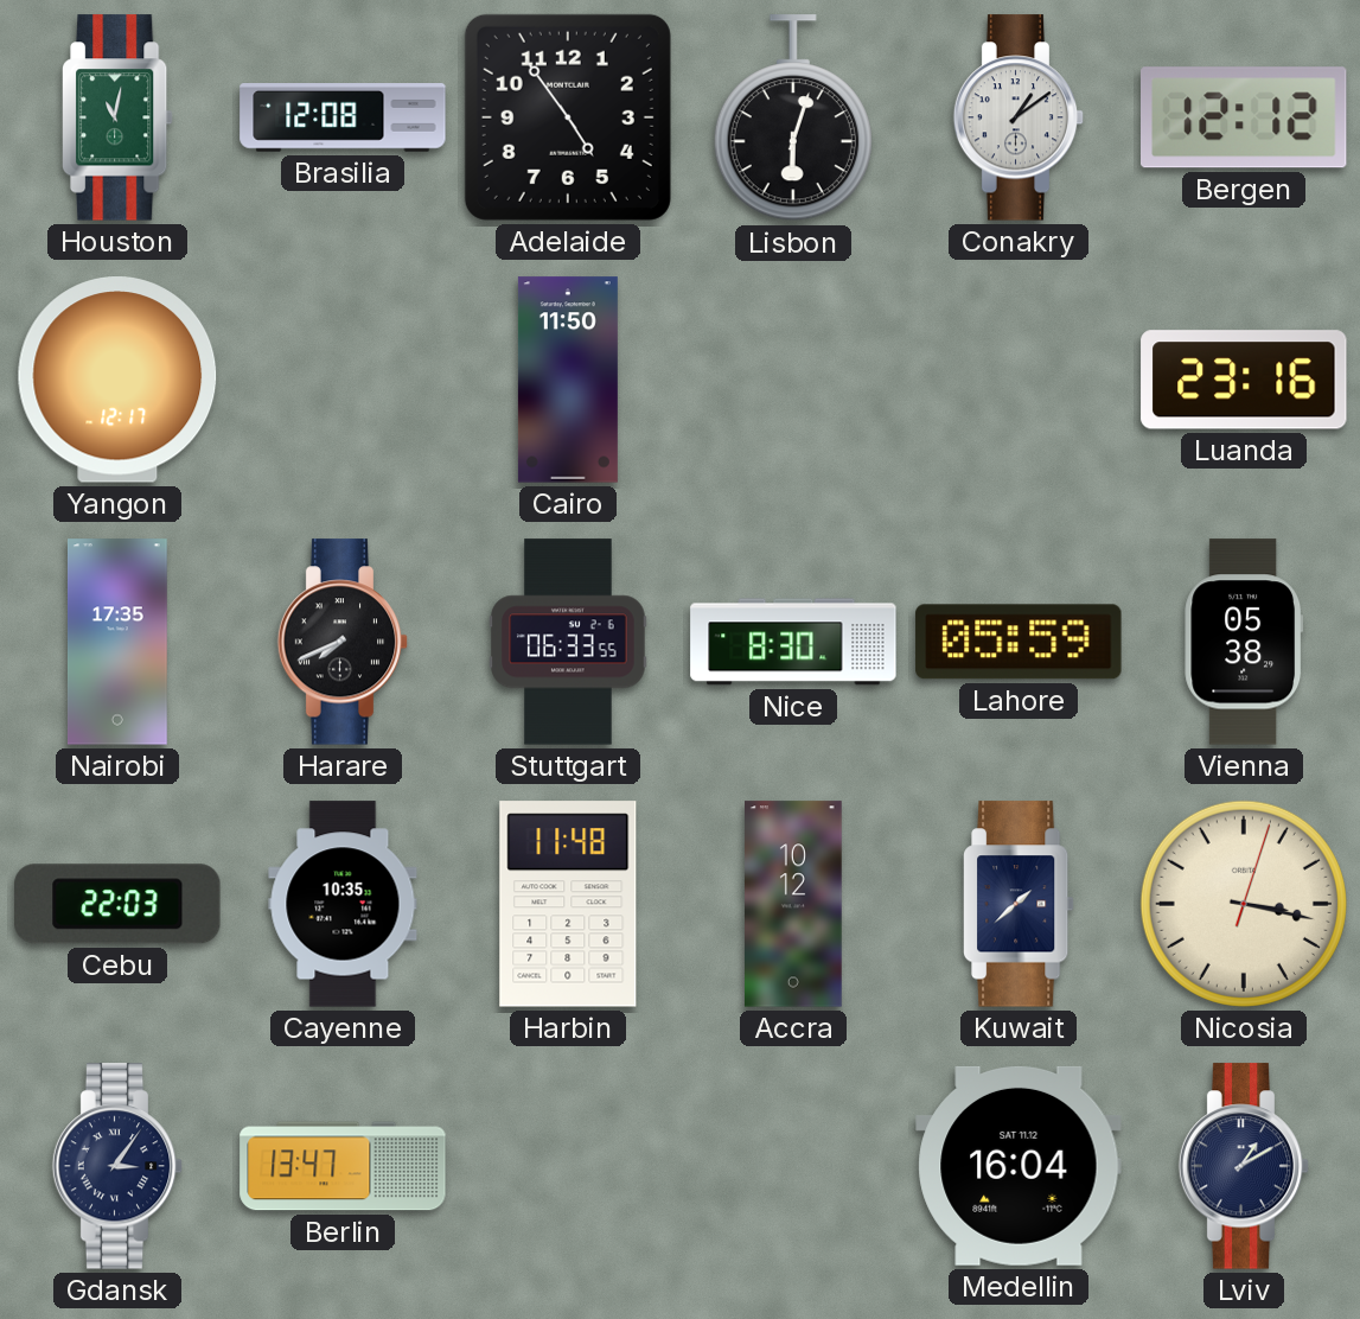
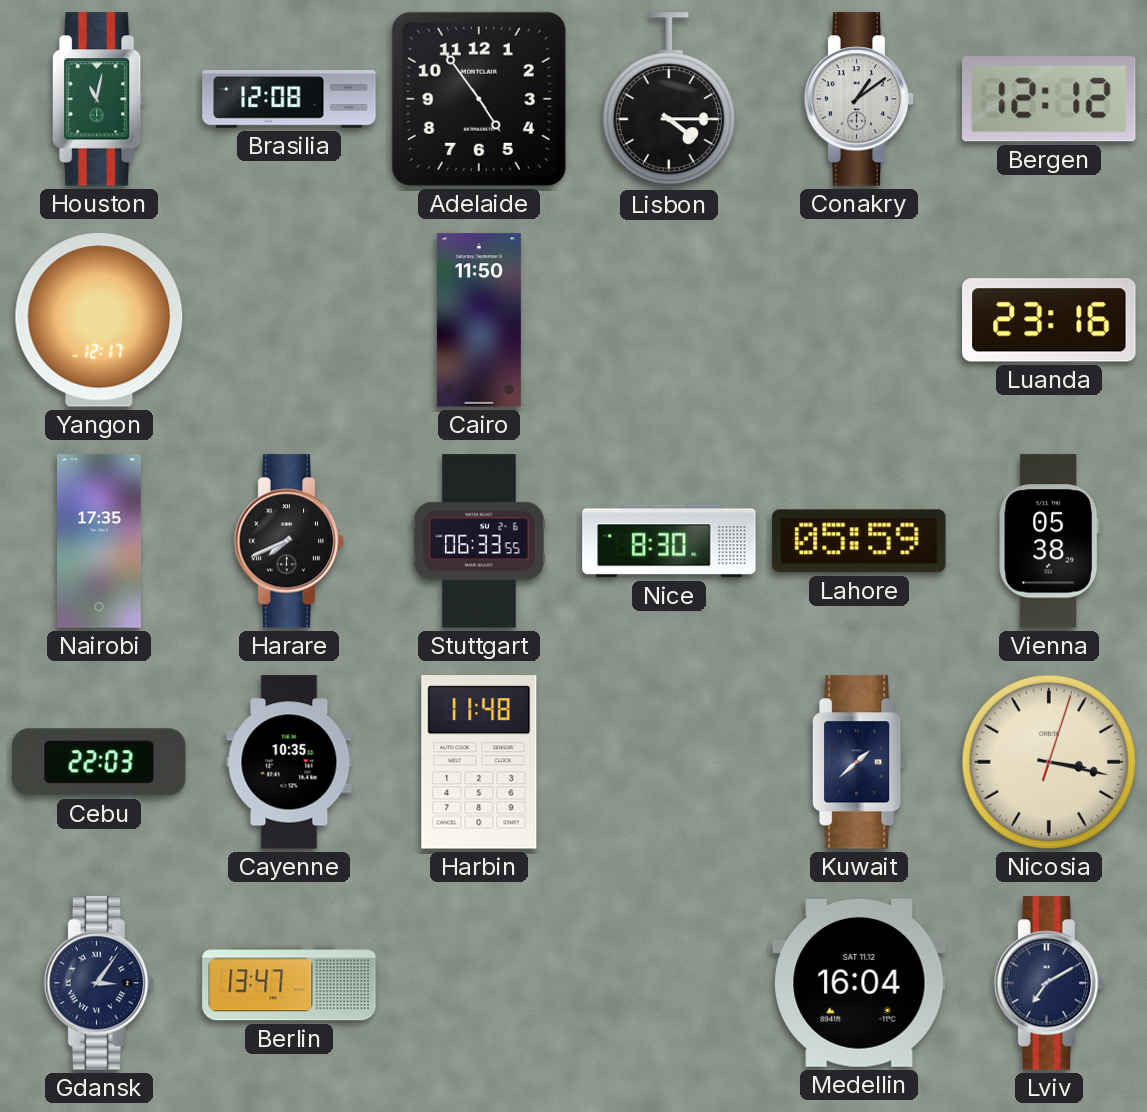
Lisbon: 6:03 -> 4:15
Accra: 10:12 -> none
Lviv: 1:10 -> 7:10
